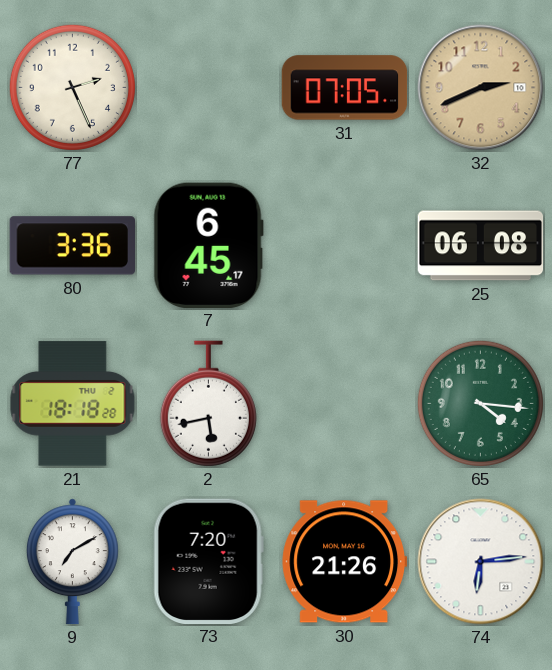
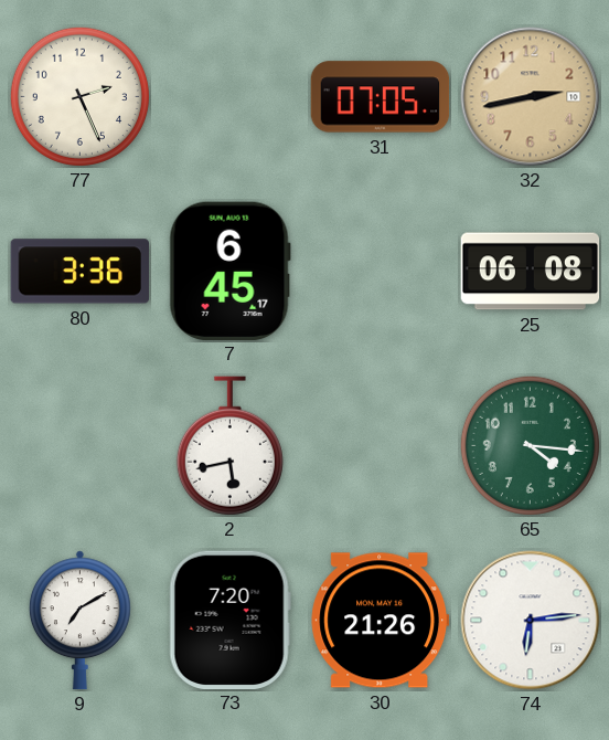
32: 2:41 -> 2:43
21: 18:18 -> none
